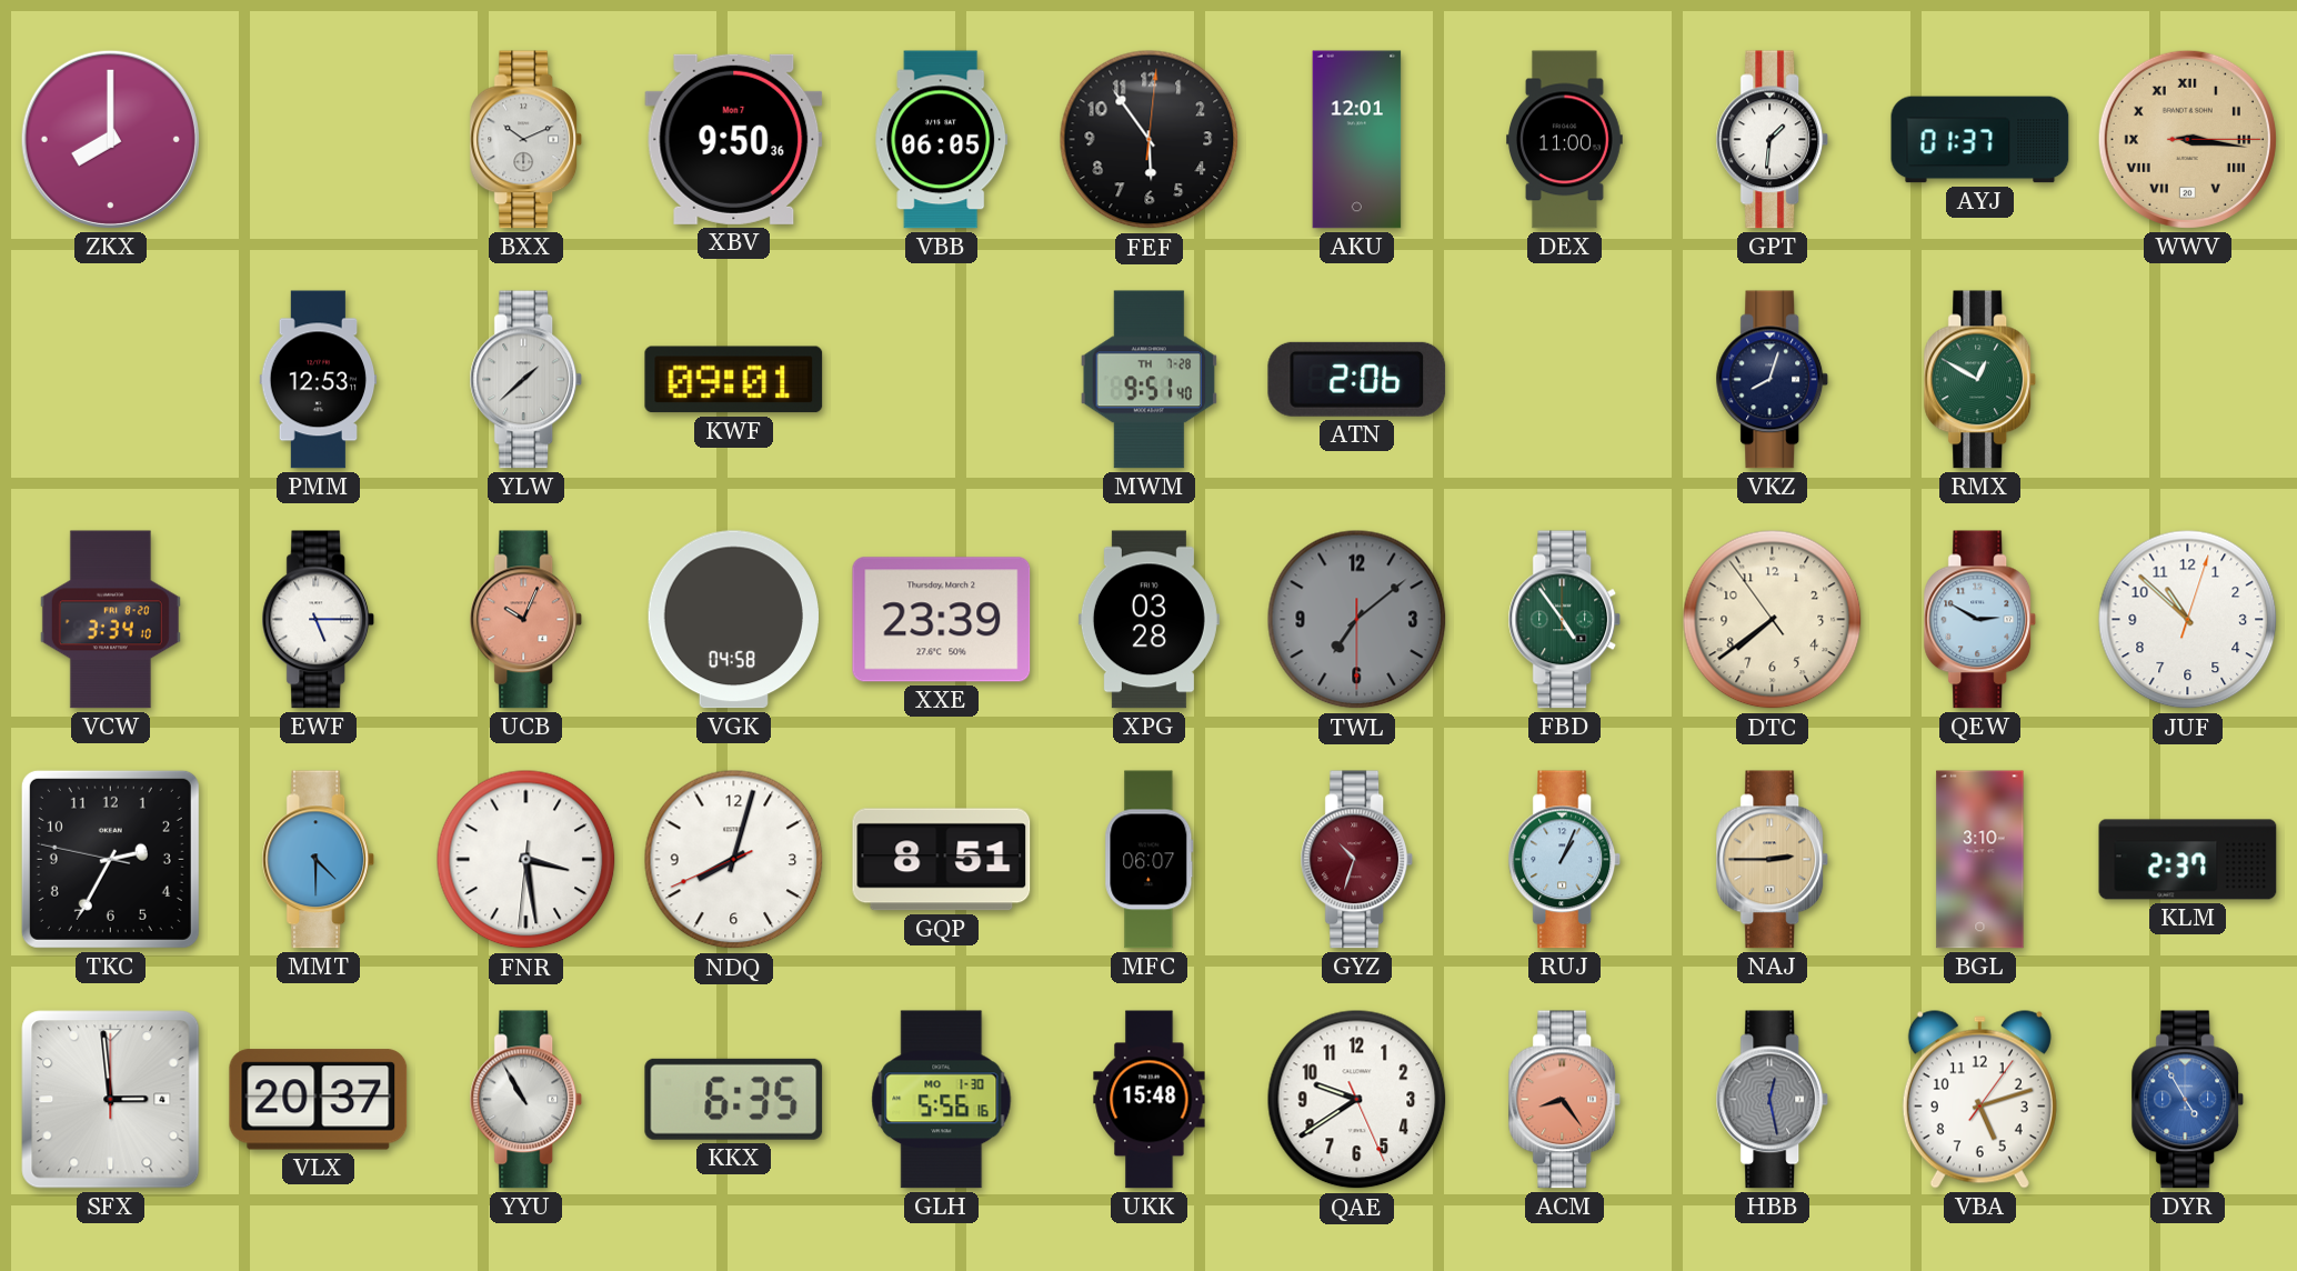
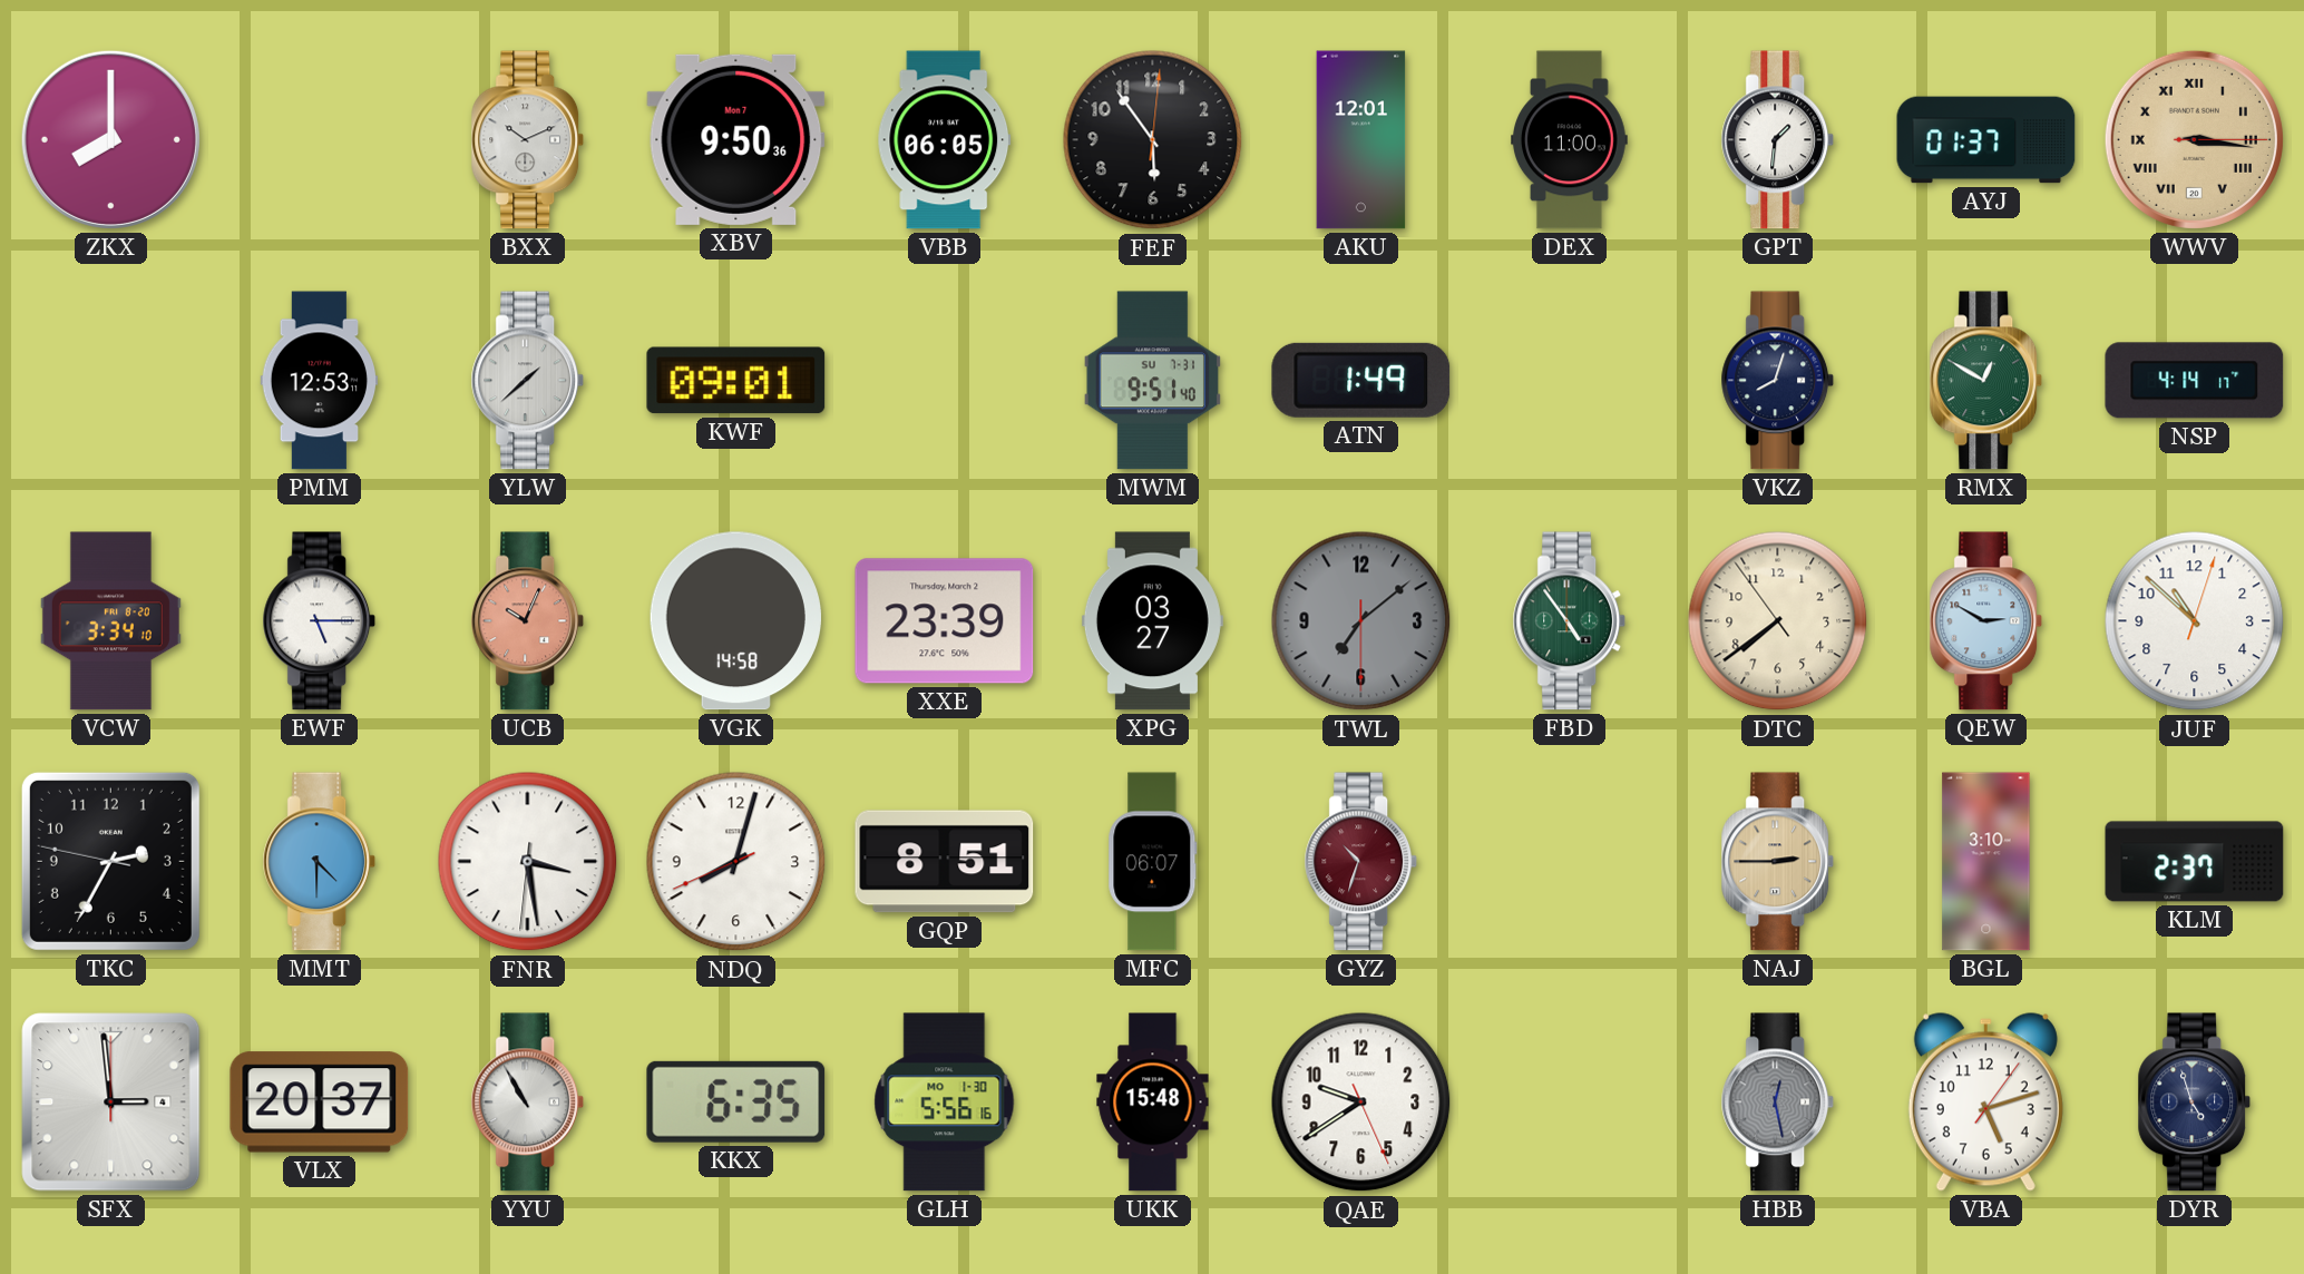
MWM date: TH 7-28 -> SU 7-31
ATN: 2:06 -> 1:49
NSP: none -> 4:14
VGK: 04:58 -> 14:58
XPG: 03:28 -> 03:27
RUJ: 1:04 -> none
ACM: 8:24 -> none
DYR: 4:55 -> 4:57
DYR dial: blue -> navy
